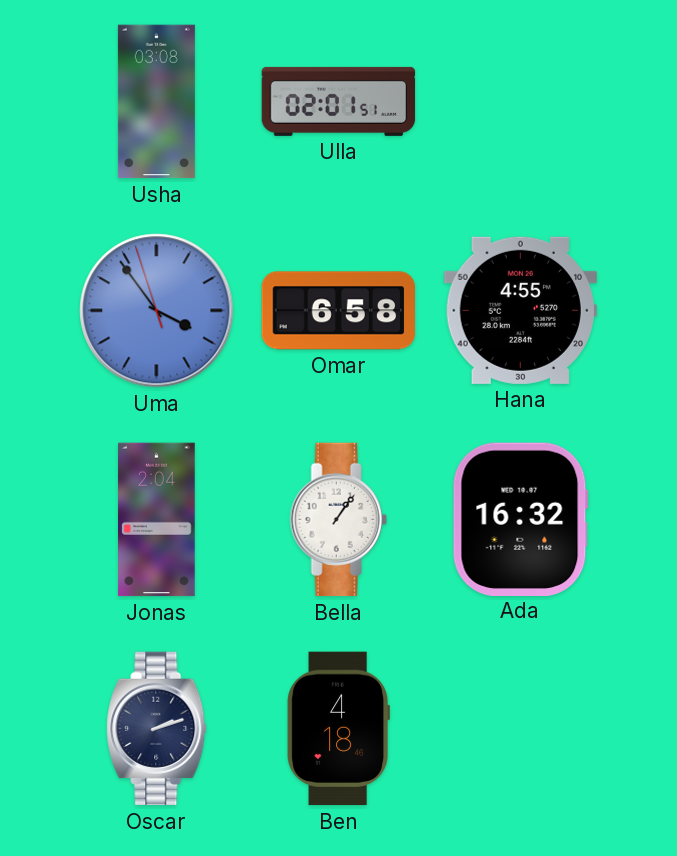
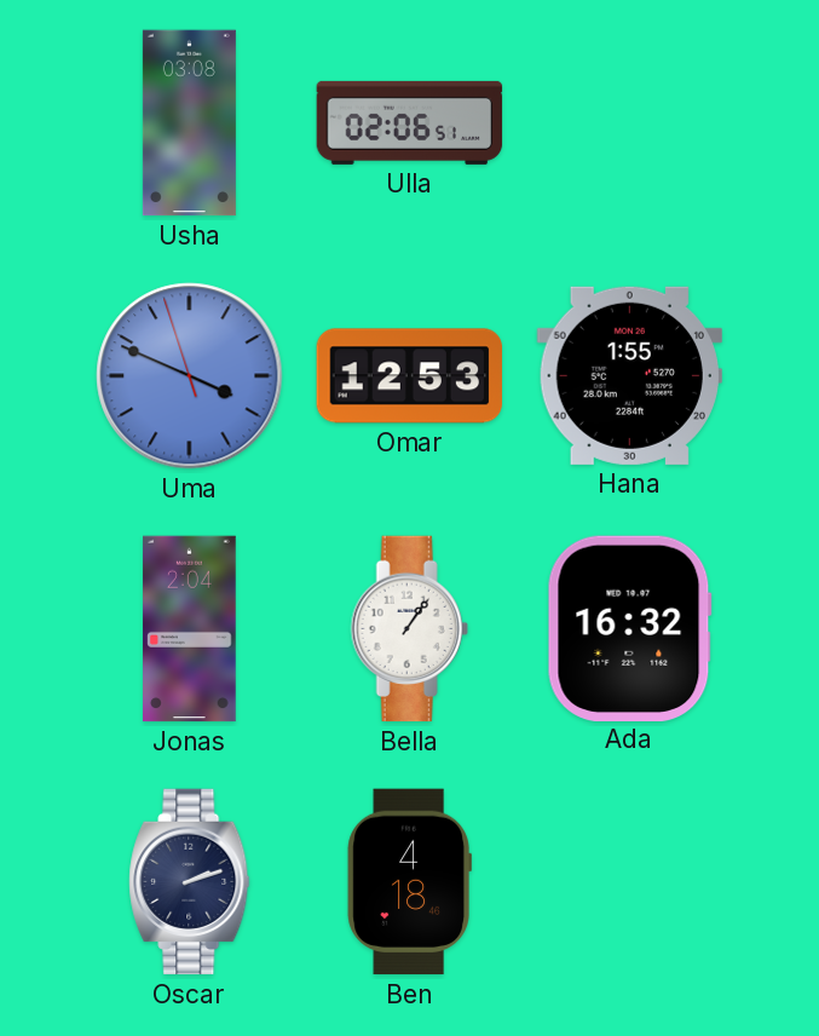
Ulla: 02:01 -> 02:06
Uma: 3:53 -> 3:48
Omar: 6:58 -> 12:53
Hana: 4:55 -> 1:55
